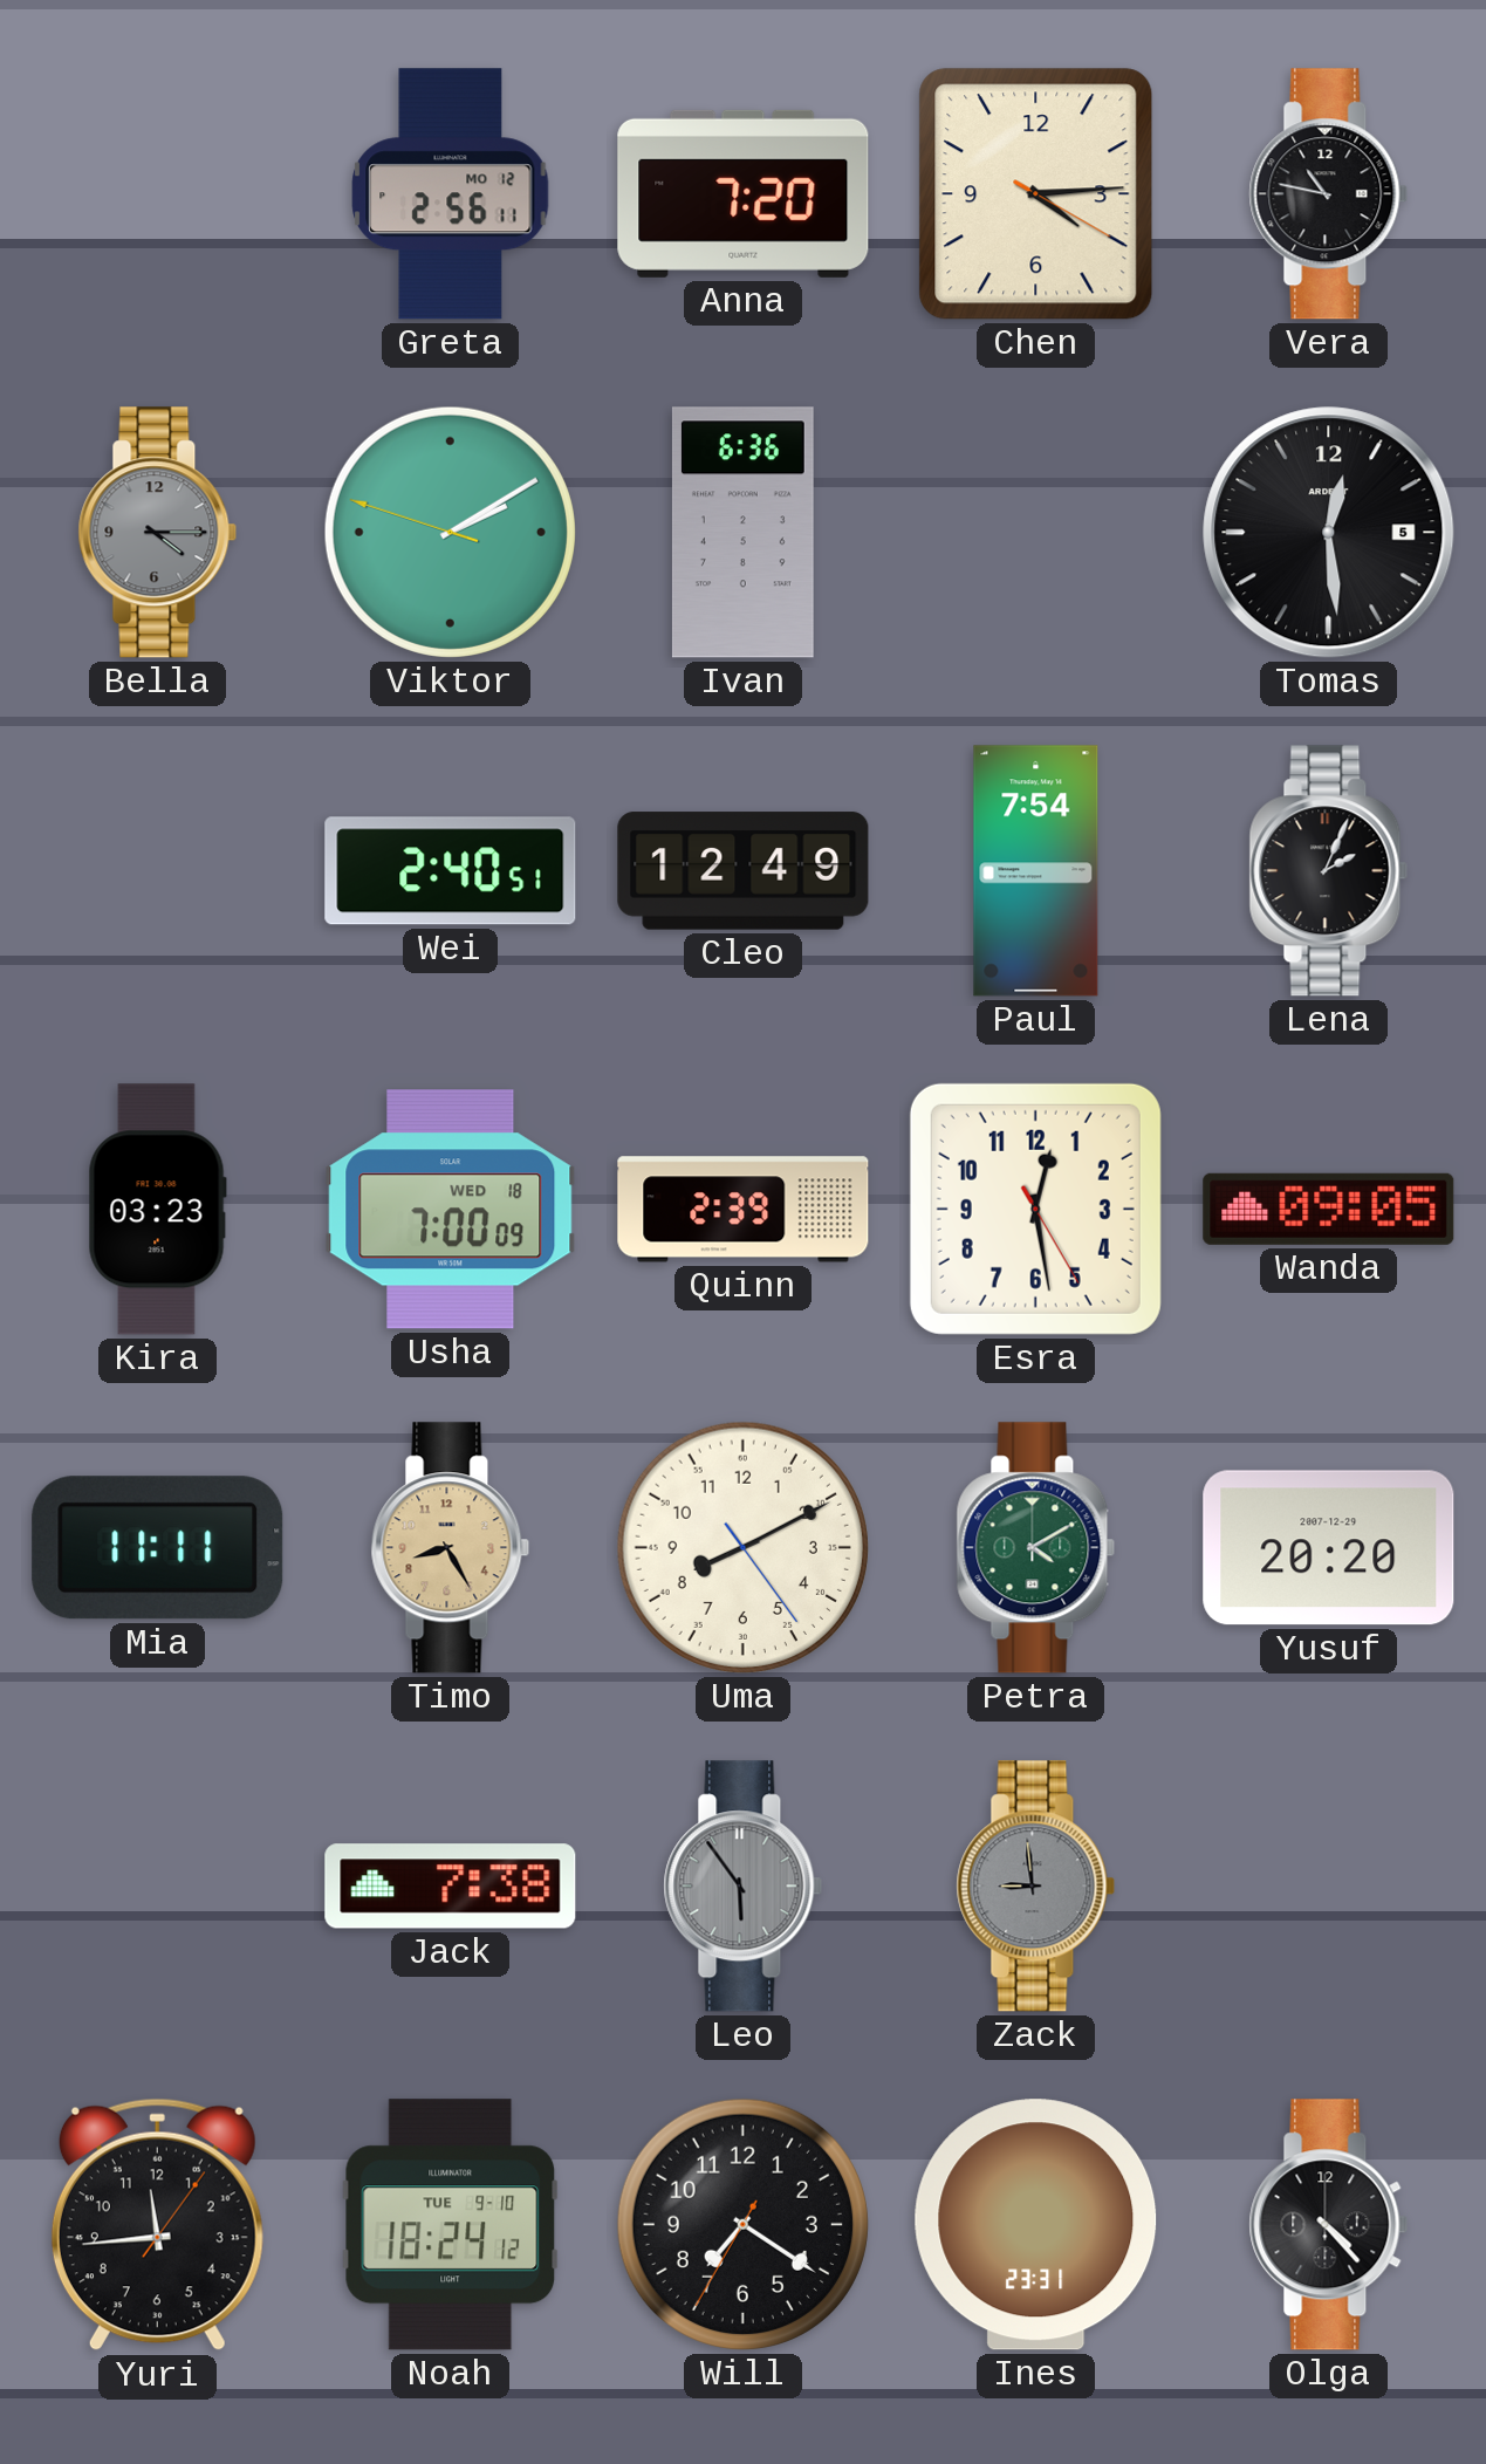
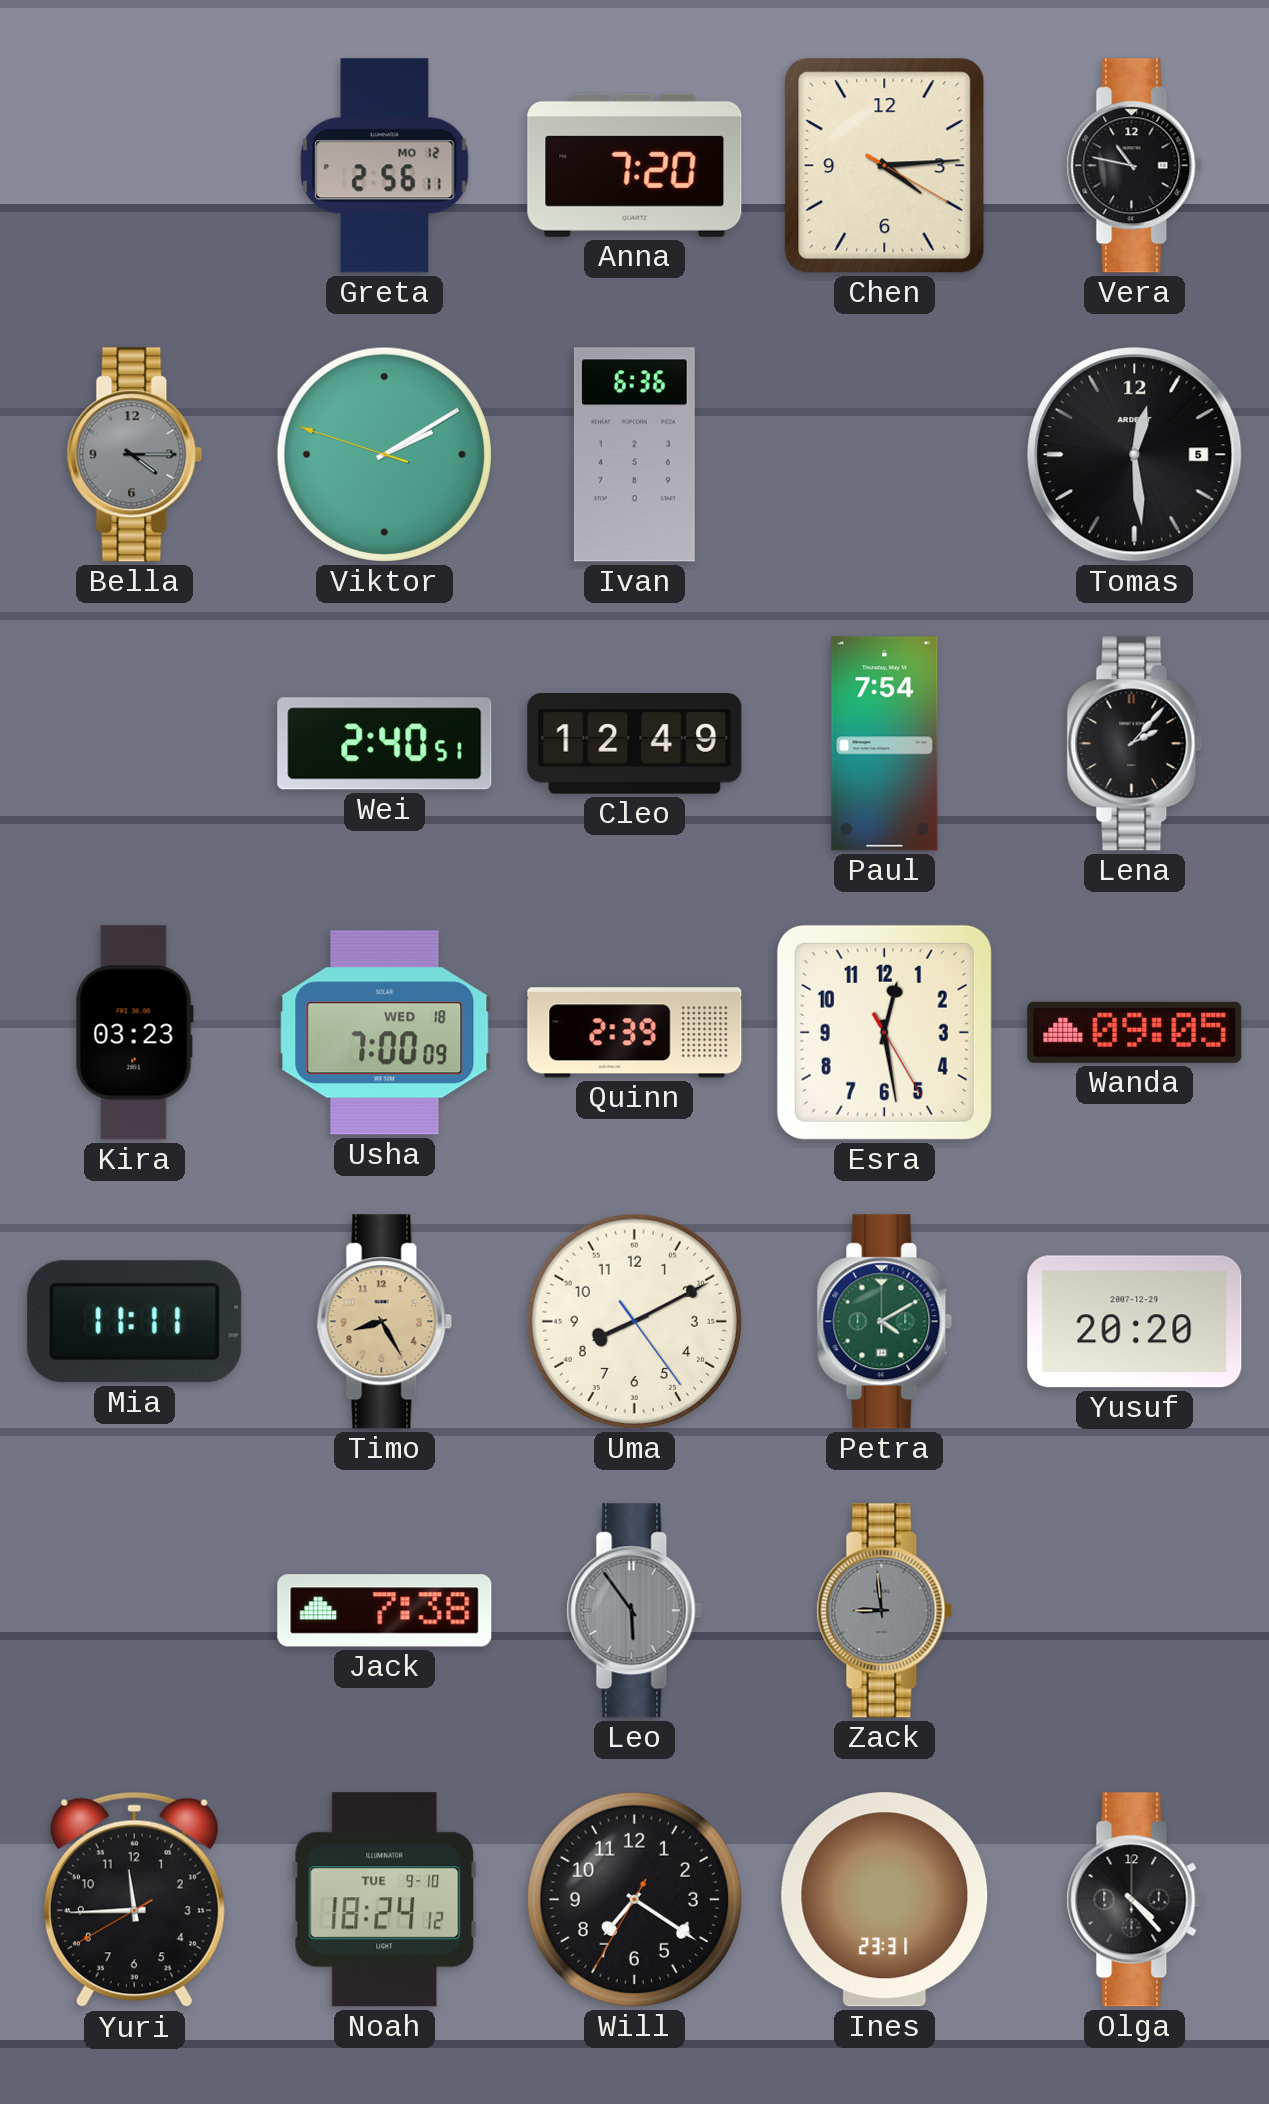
Lena: 2:04 -> 2:07
Yuri: 11:44:06 -> 11:44:40
